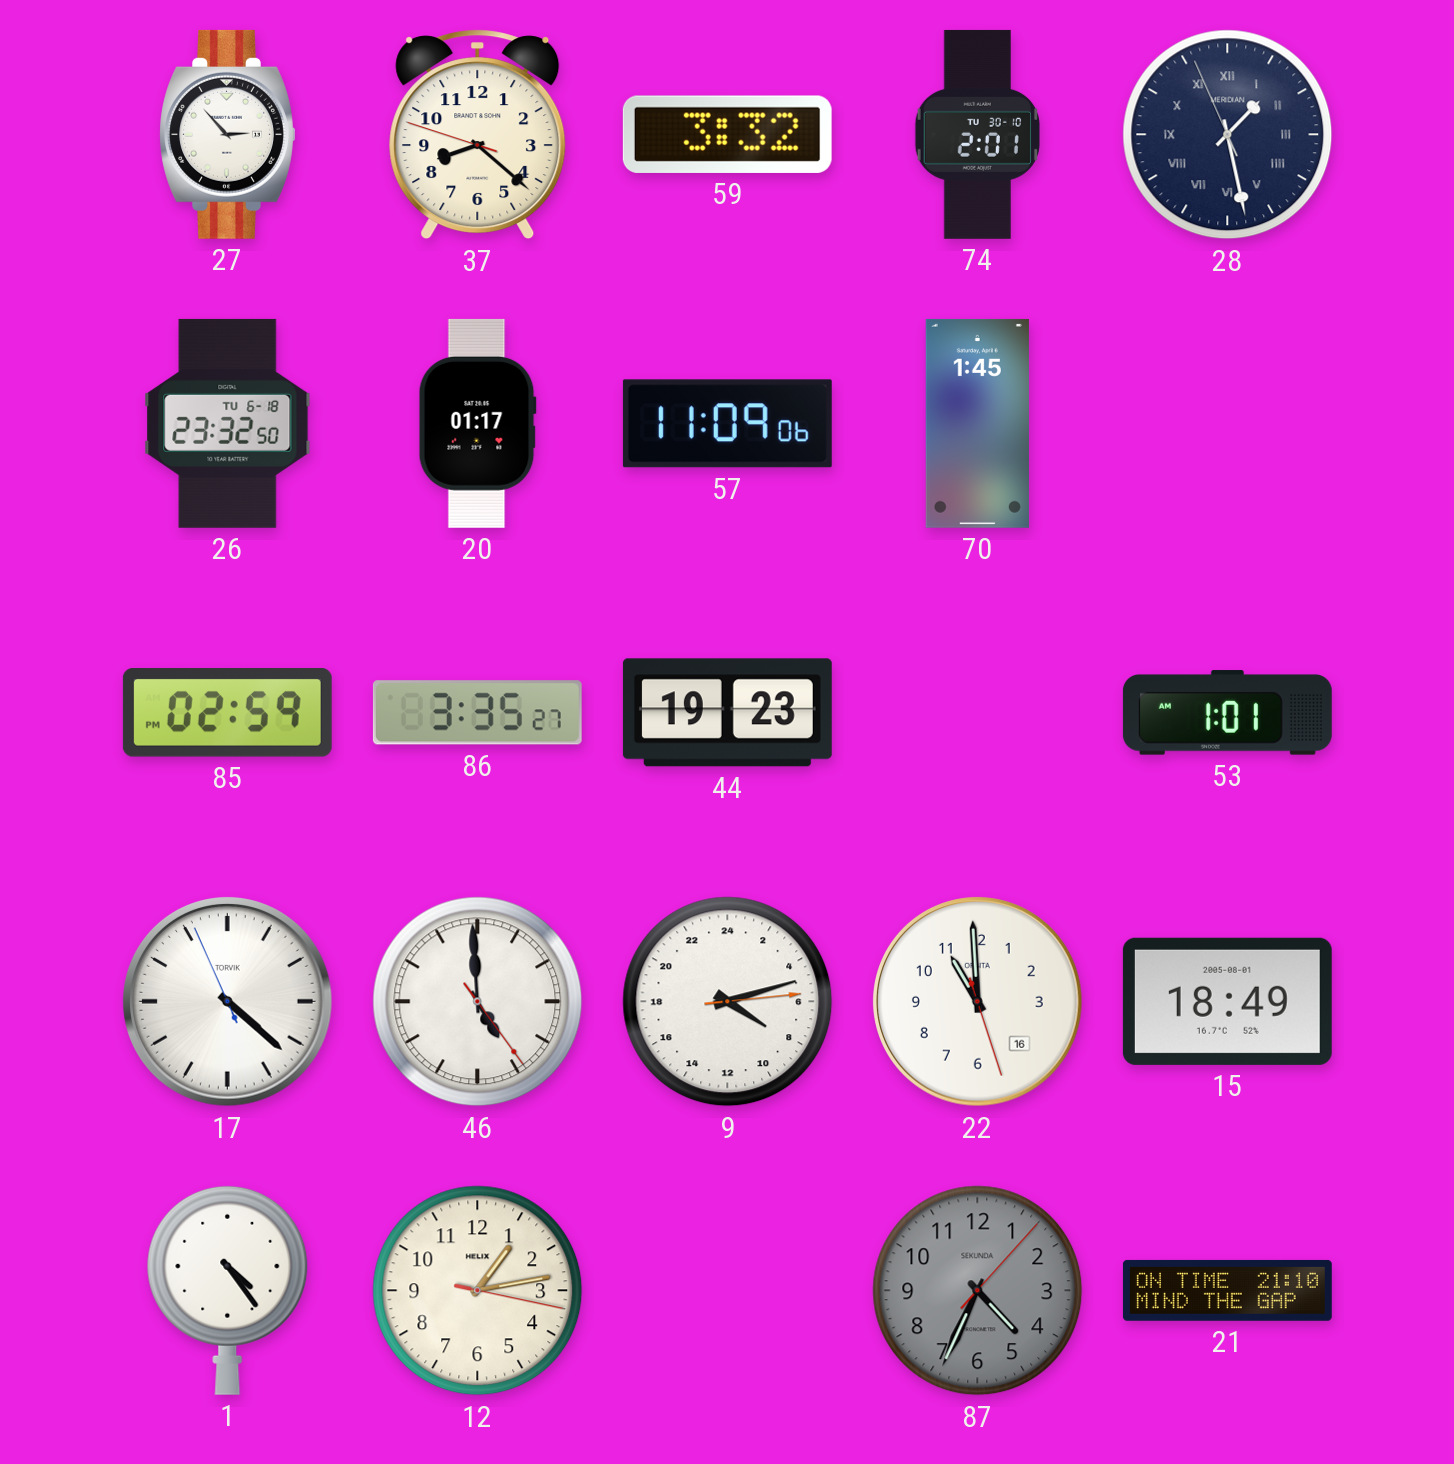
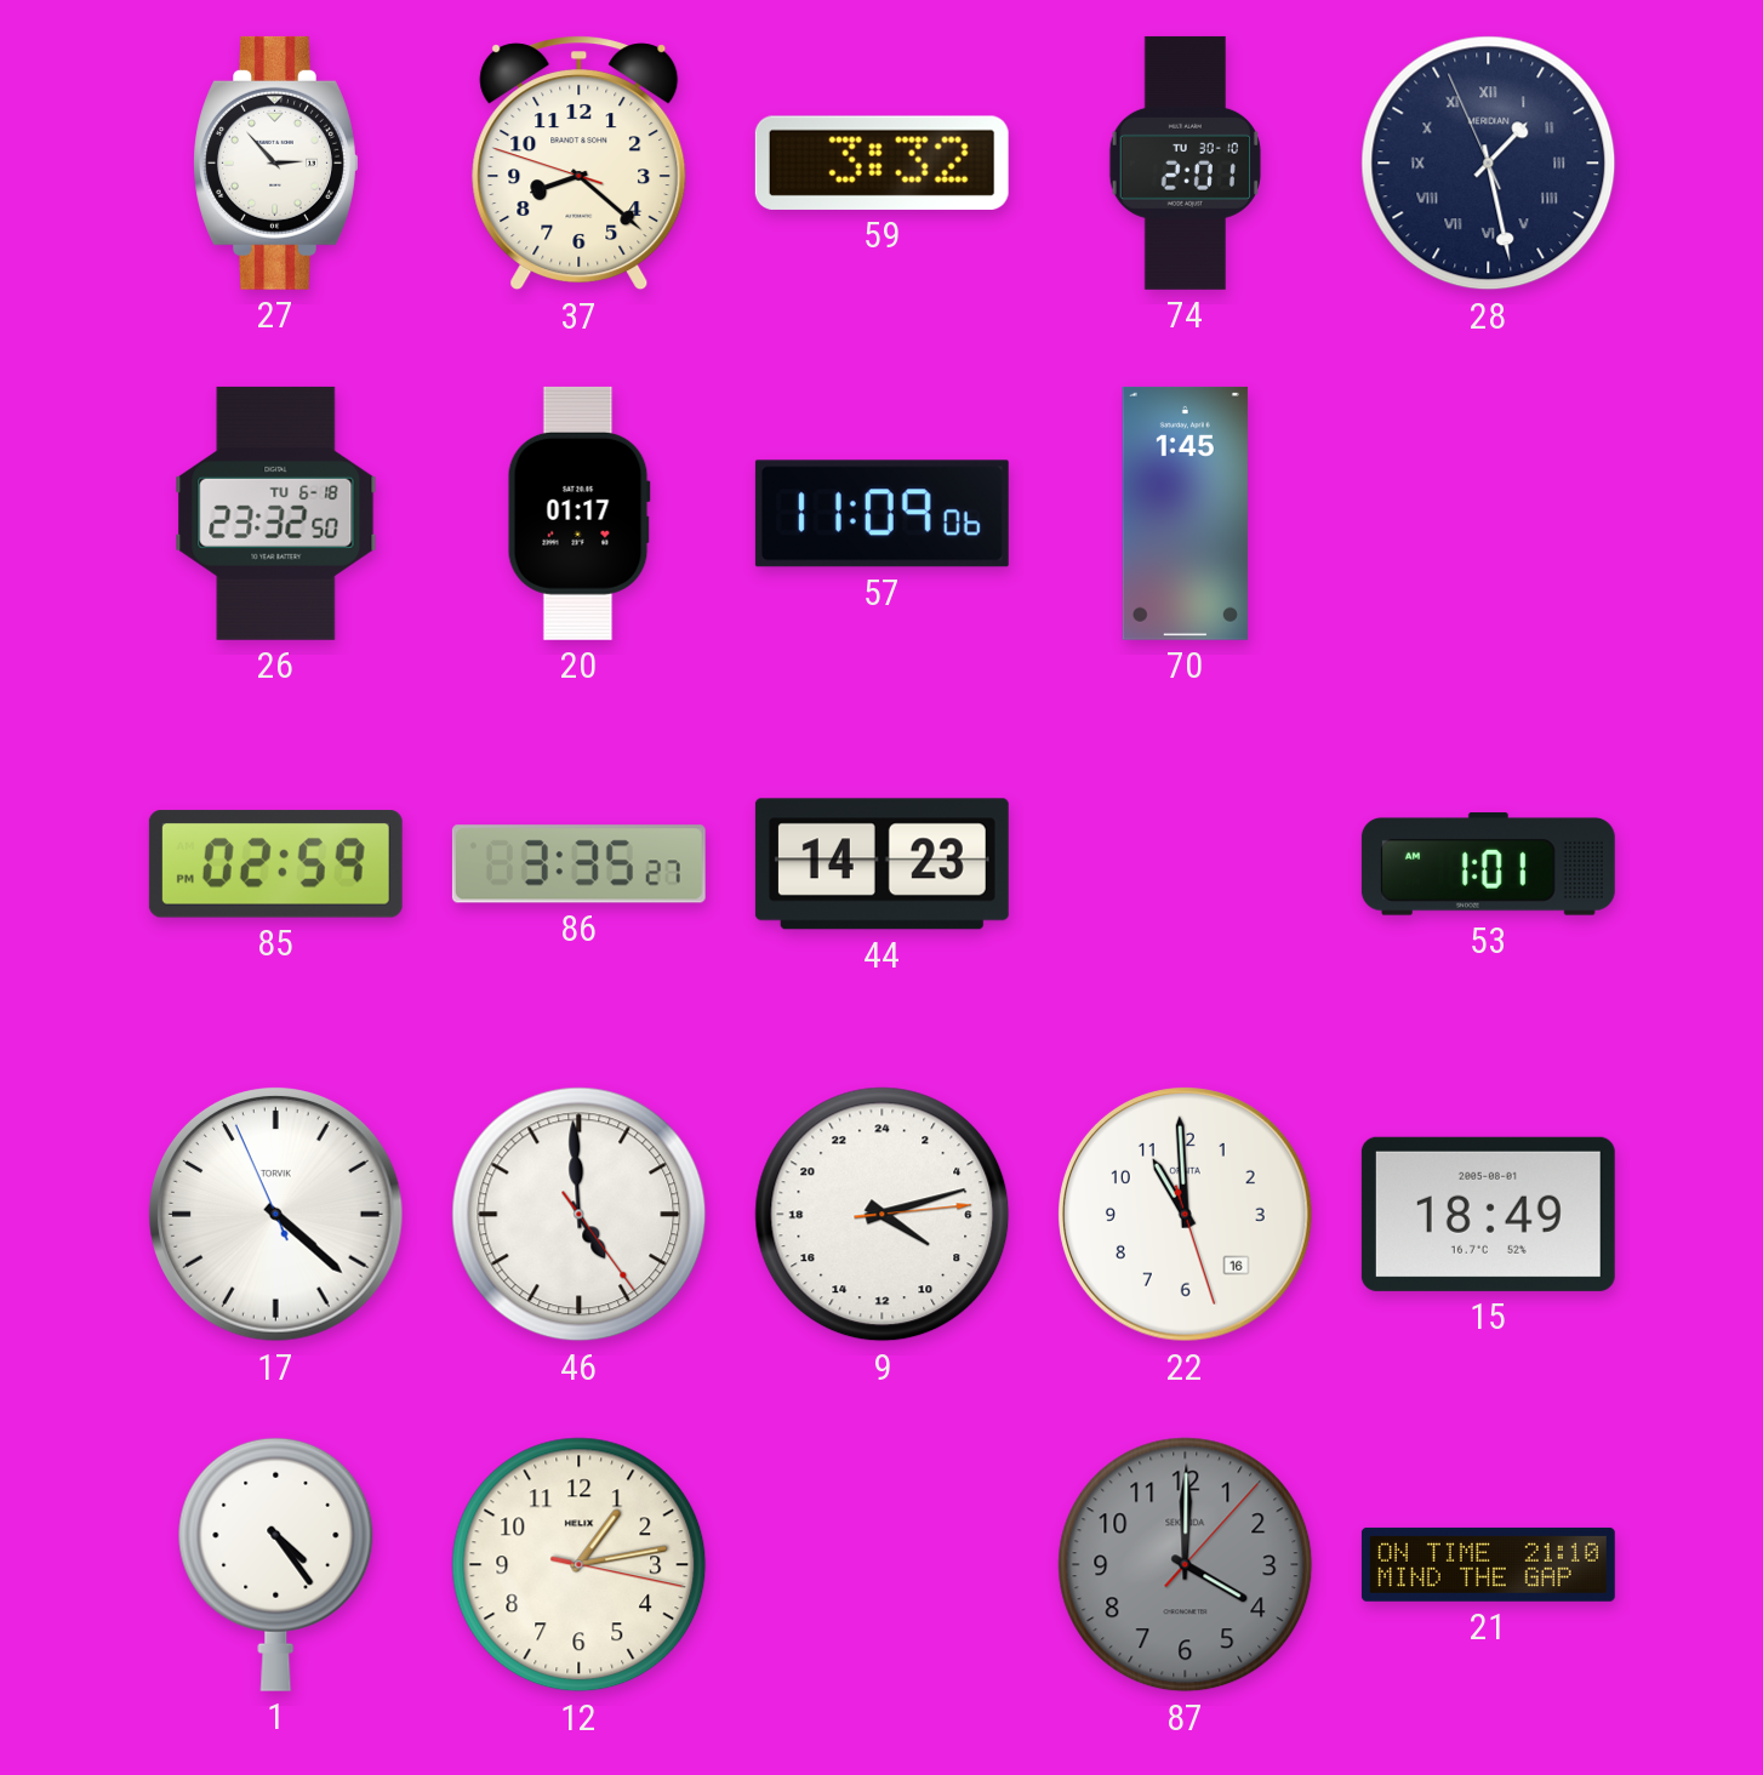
44: 19:23 -> 14:23
87: 4:34 -> 4:00
